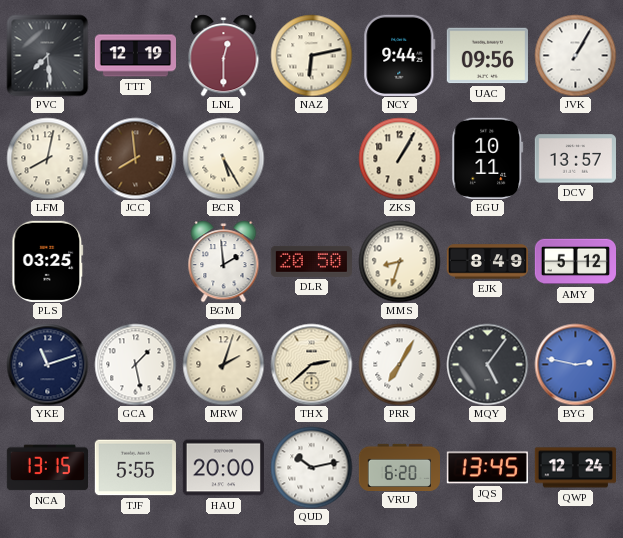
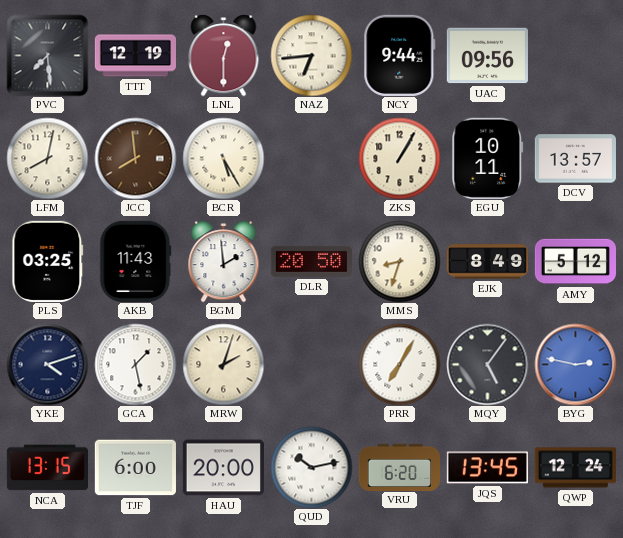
NAZ: 6:13 -> 6:44
JVK: 1:05 -> none
AKB: none -> 11:43
YKE: 11:12 -> 4:12
THX: 2:38 -> none
TJF: 5:55 -> 6:00
